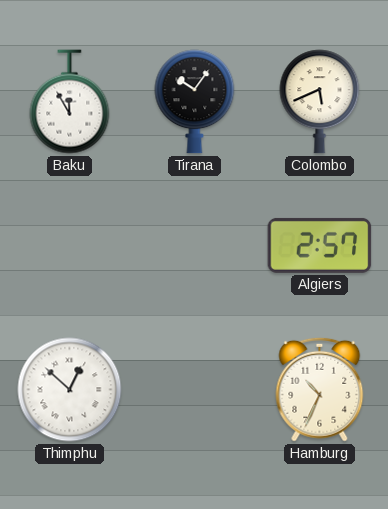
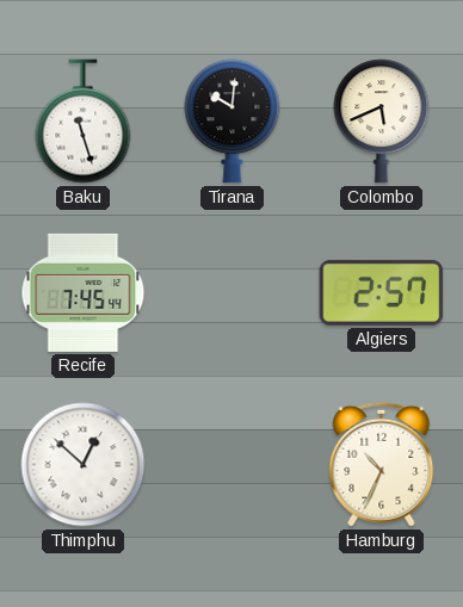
Baku: 11:55 -> 11:27
Tirana: 10:06 -> 10:01
Recife: none -> 7:45
